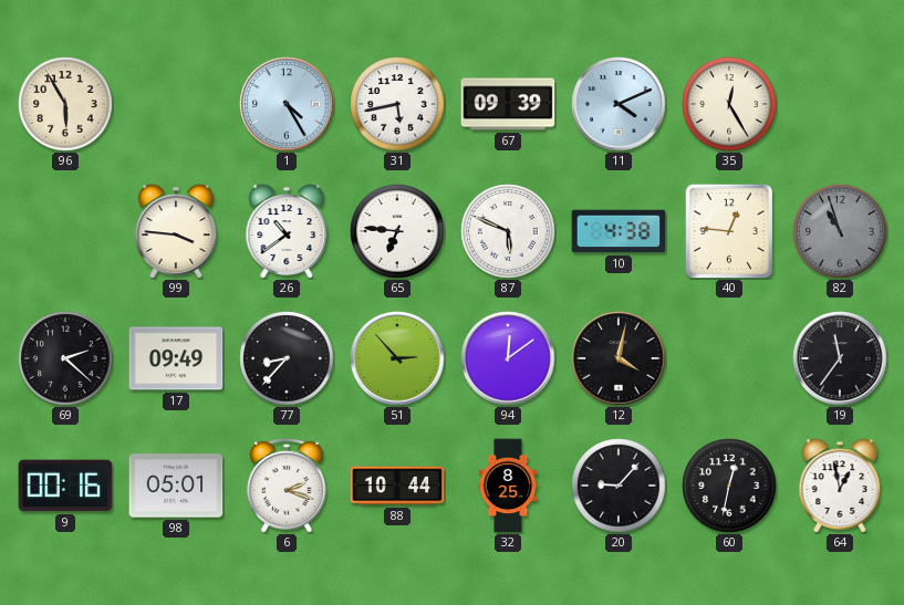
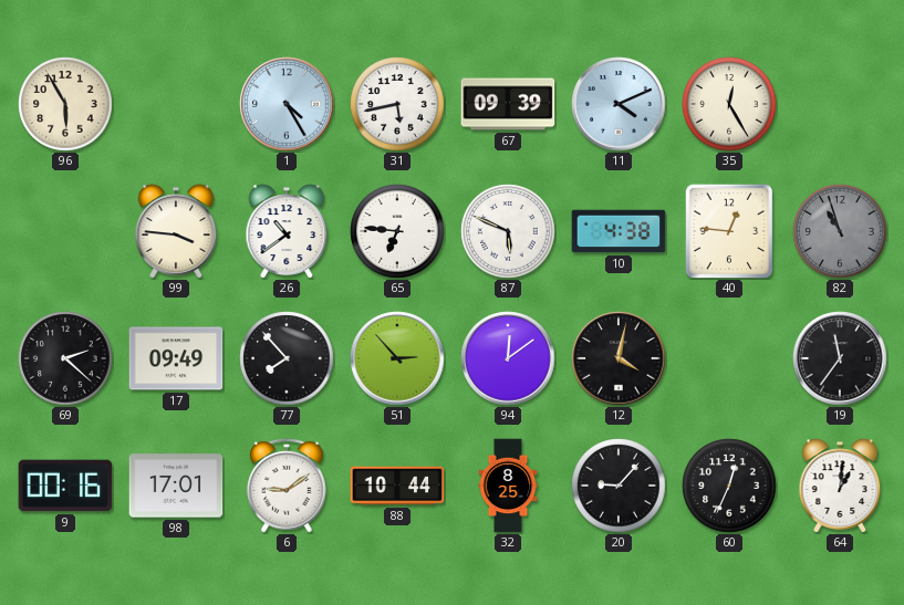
77: 8:37 -> 7:53
98: 05:01 -> 17:01
6: 2:18 -> 9:09
60: 12:32 -> 12:34
64: 12:58 -> 1:01
